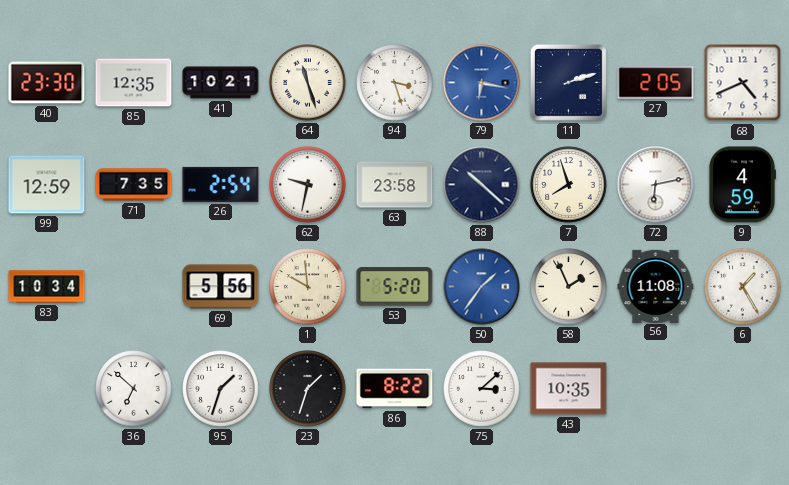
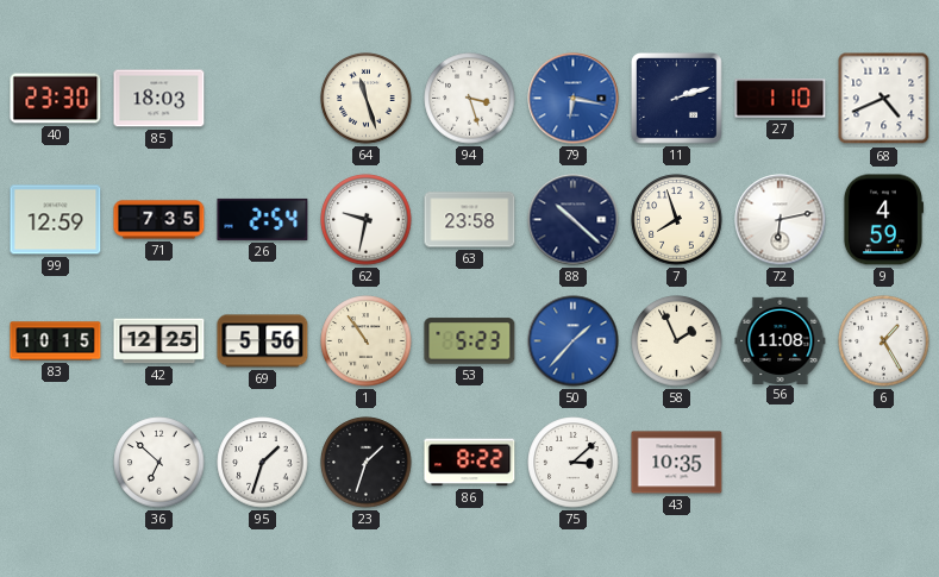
85: 12:35 -> 18:03
41: 10:21 -> none
27: 2:05 -> 1:10
83: 10:34 -> 10:15
42: none -> 12:25
1: 9:59 -> 10:54
53: 5:20 -> 5:23
50: 1:36 -> 1:37
